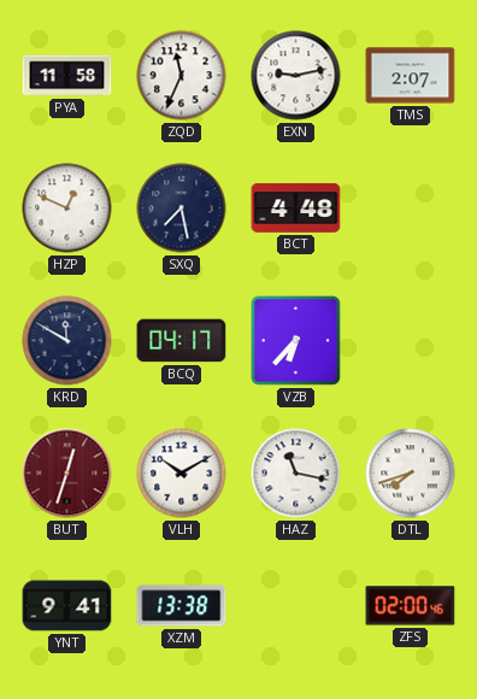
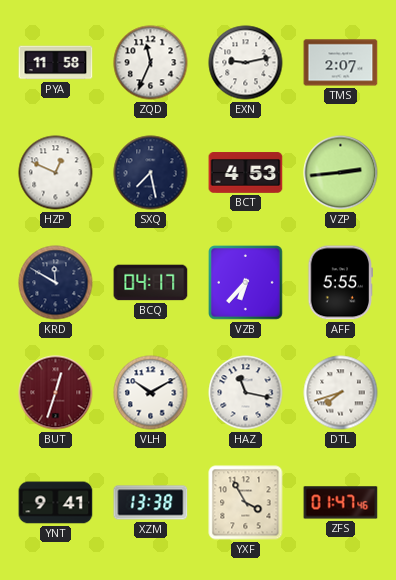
BCT: 4:48 -> 4:53
VZP: none -> 2:44
AFF: none -> 5:55
YXF: none -> 3:55
ZFS: 02:00 -> 01:47
